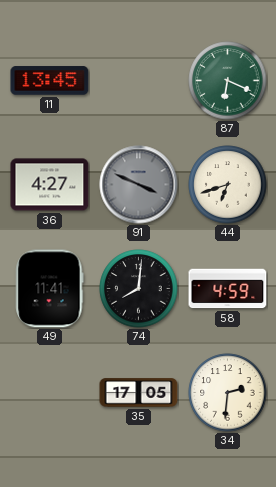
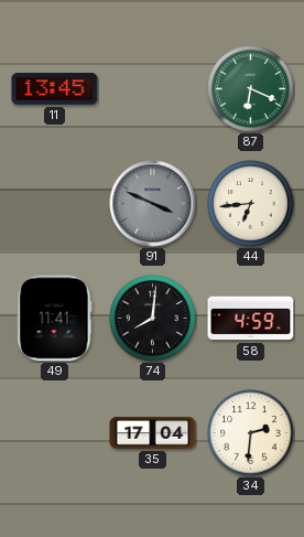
36: 4:27 -> none
44: 6:42 -> 6:44
35: 17:05 -> 17:04
